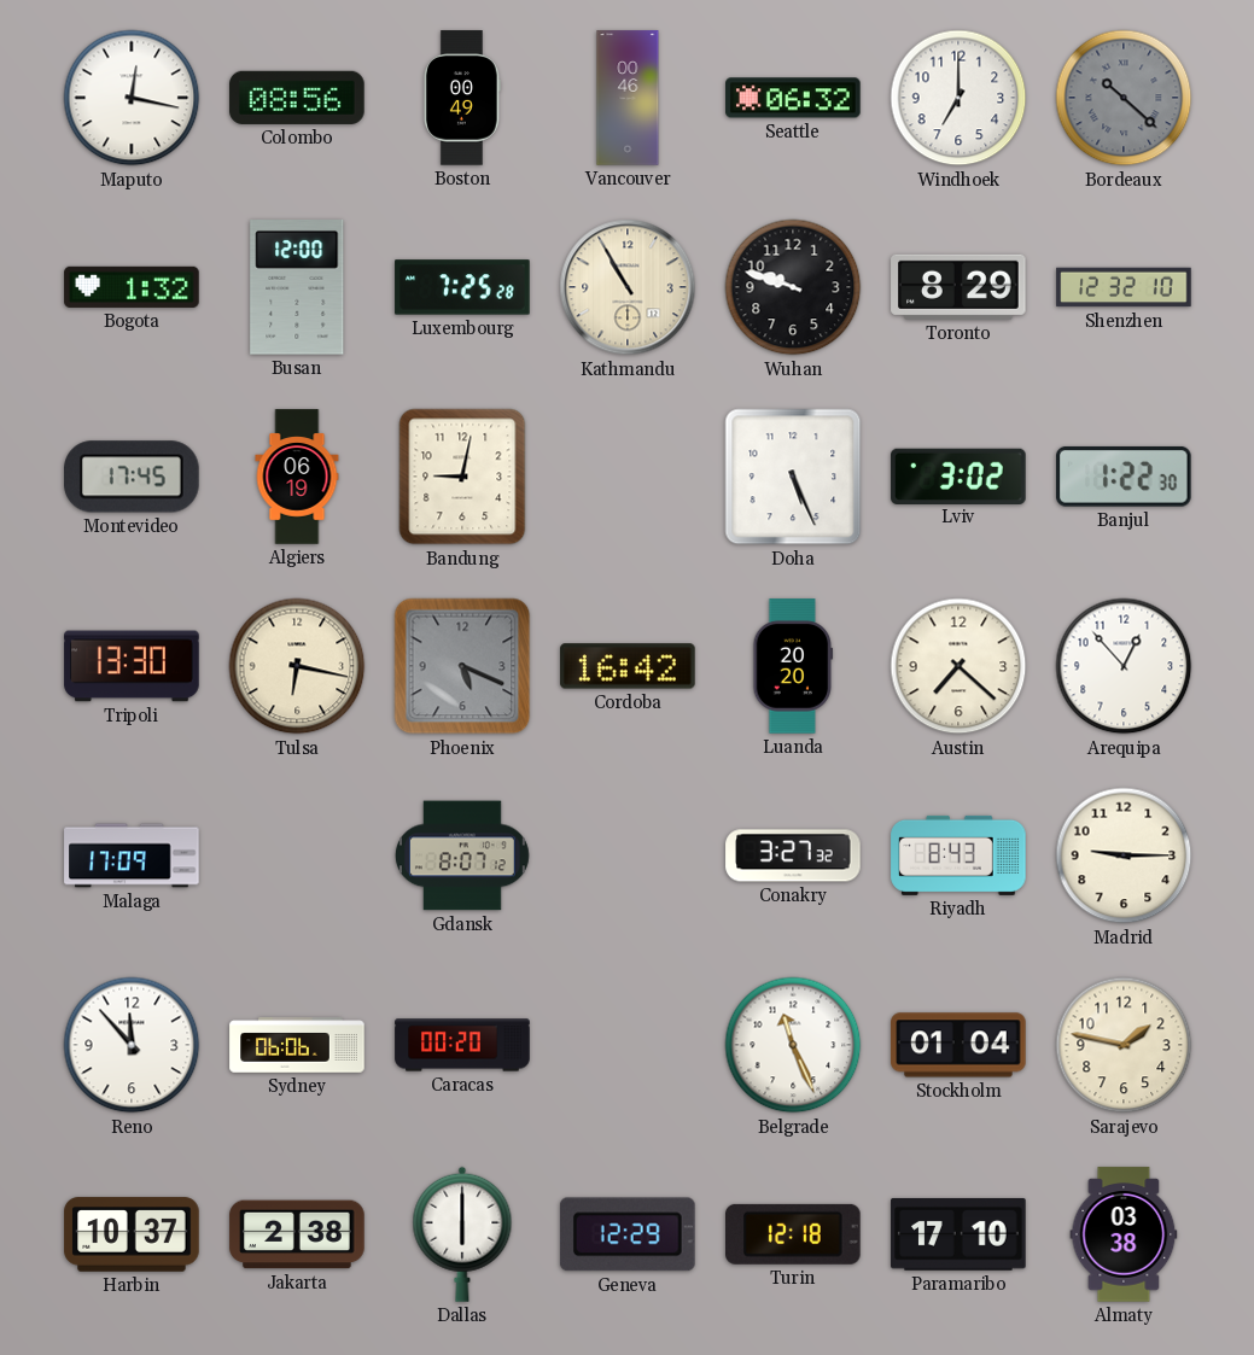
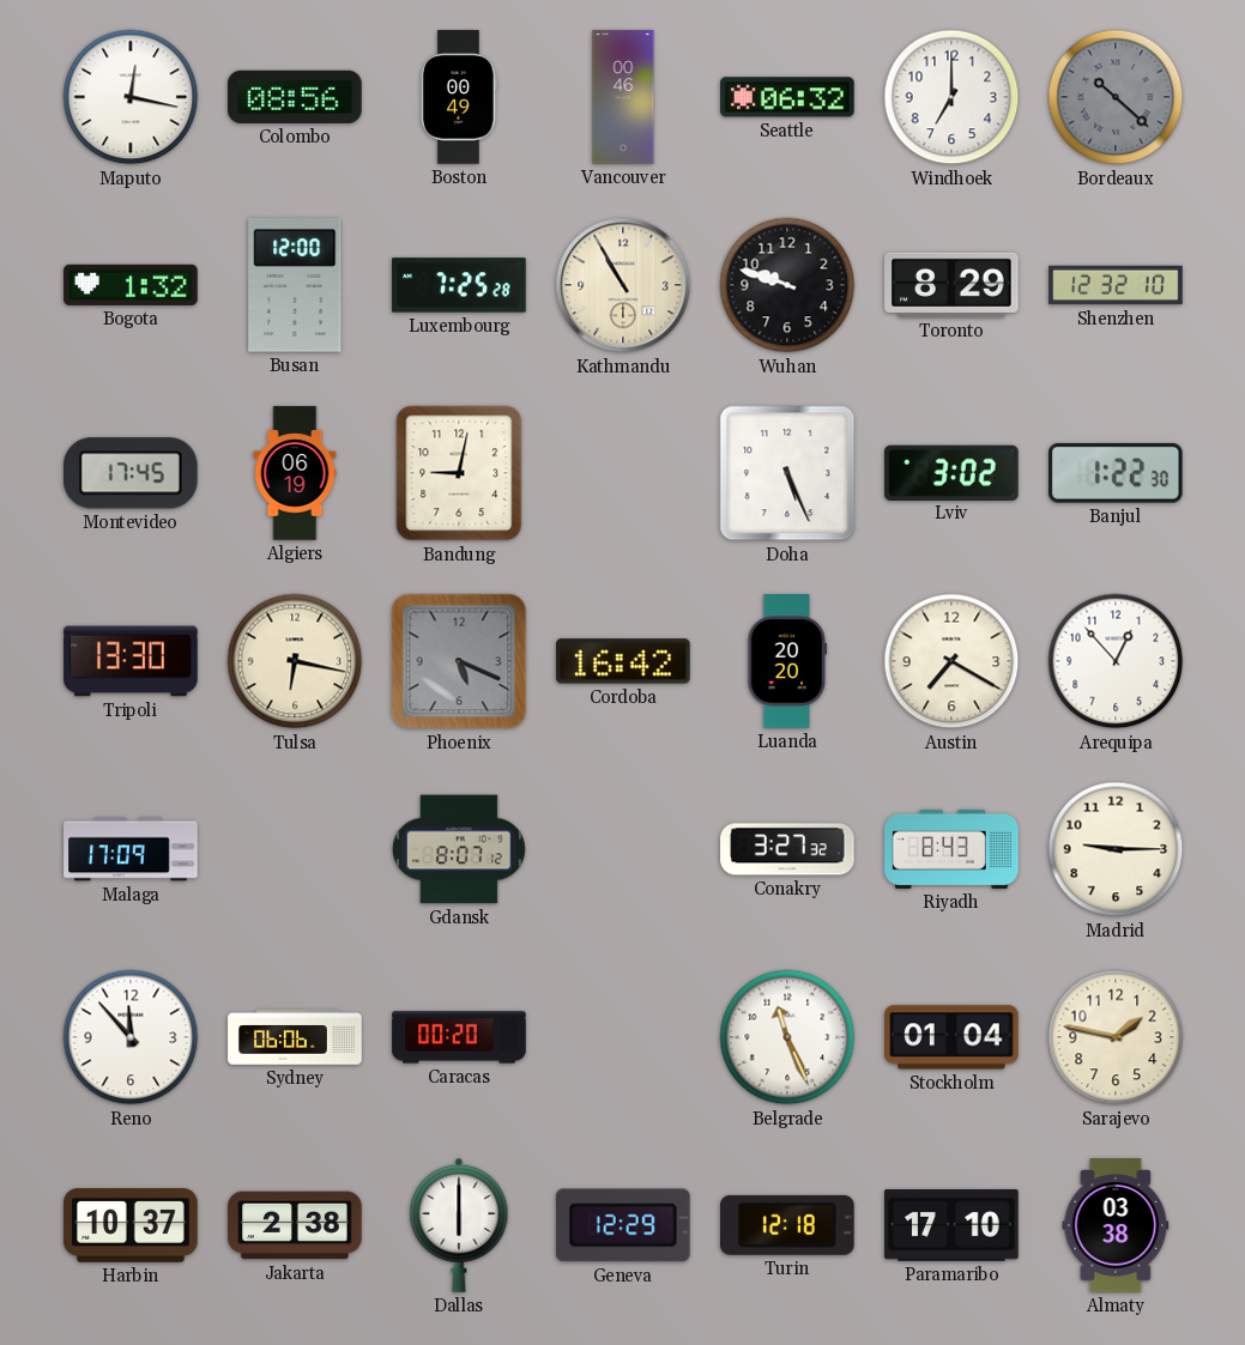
Austin: 7:22 -> 7:20
